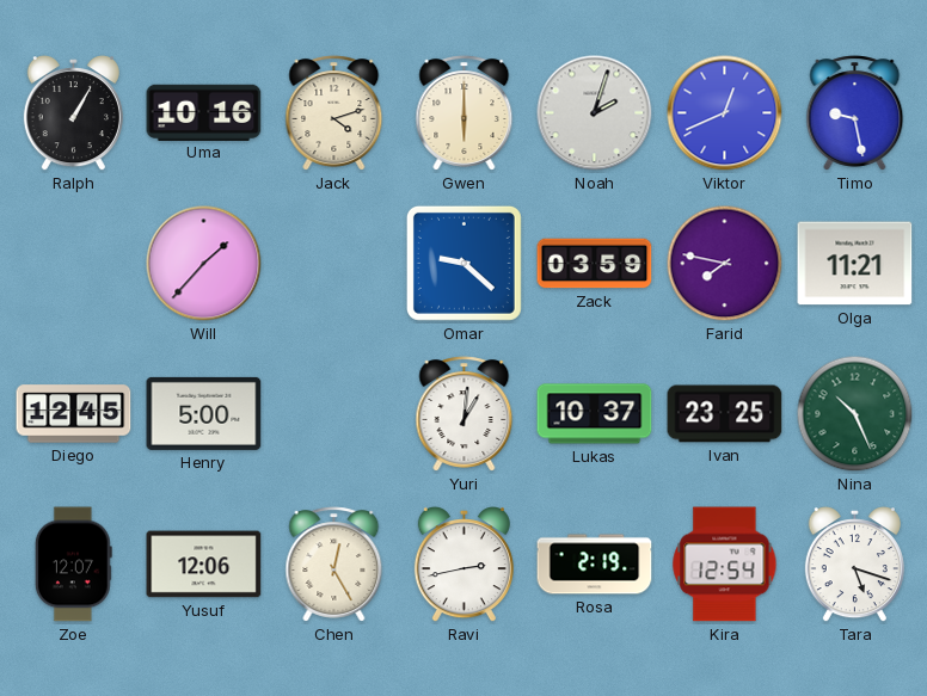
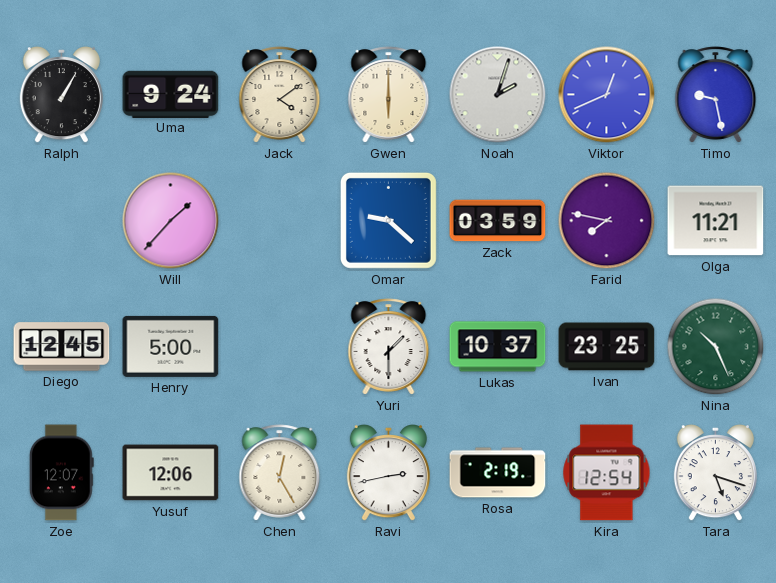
Uma: 10:16 -> 9:24
Jack: 4:12 -> 4:09
Yuri: 1:01 -> 1:30
